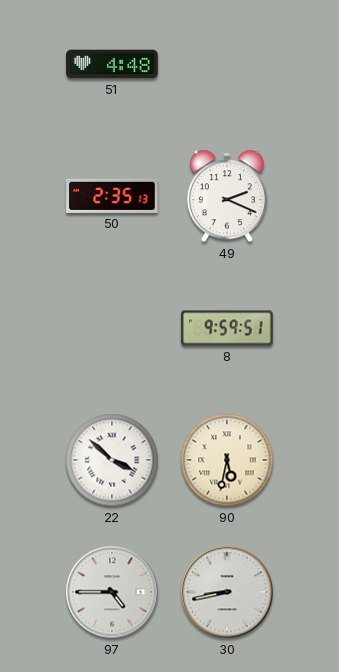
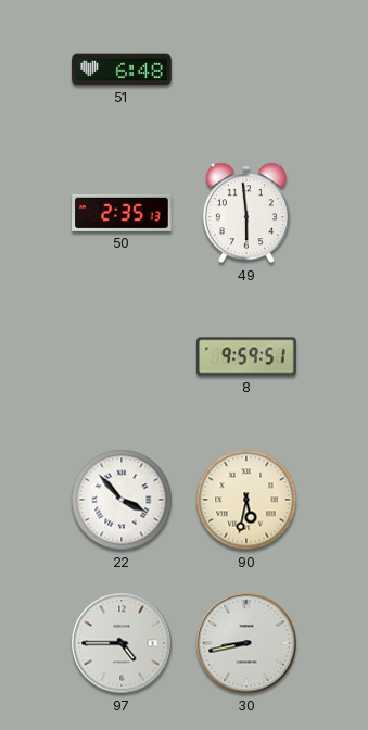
51: 4:48 -> 6:48
49: 2:19 -> 5:59
22: 3:52 -> 3:53
